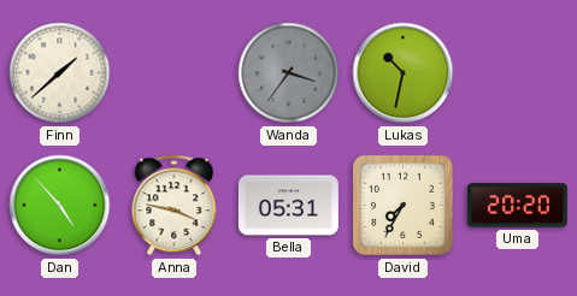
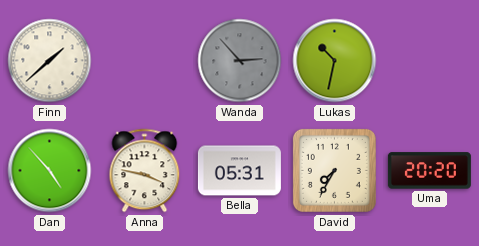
Wanda: 3:36 -> 2:53
